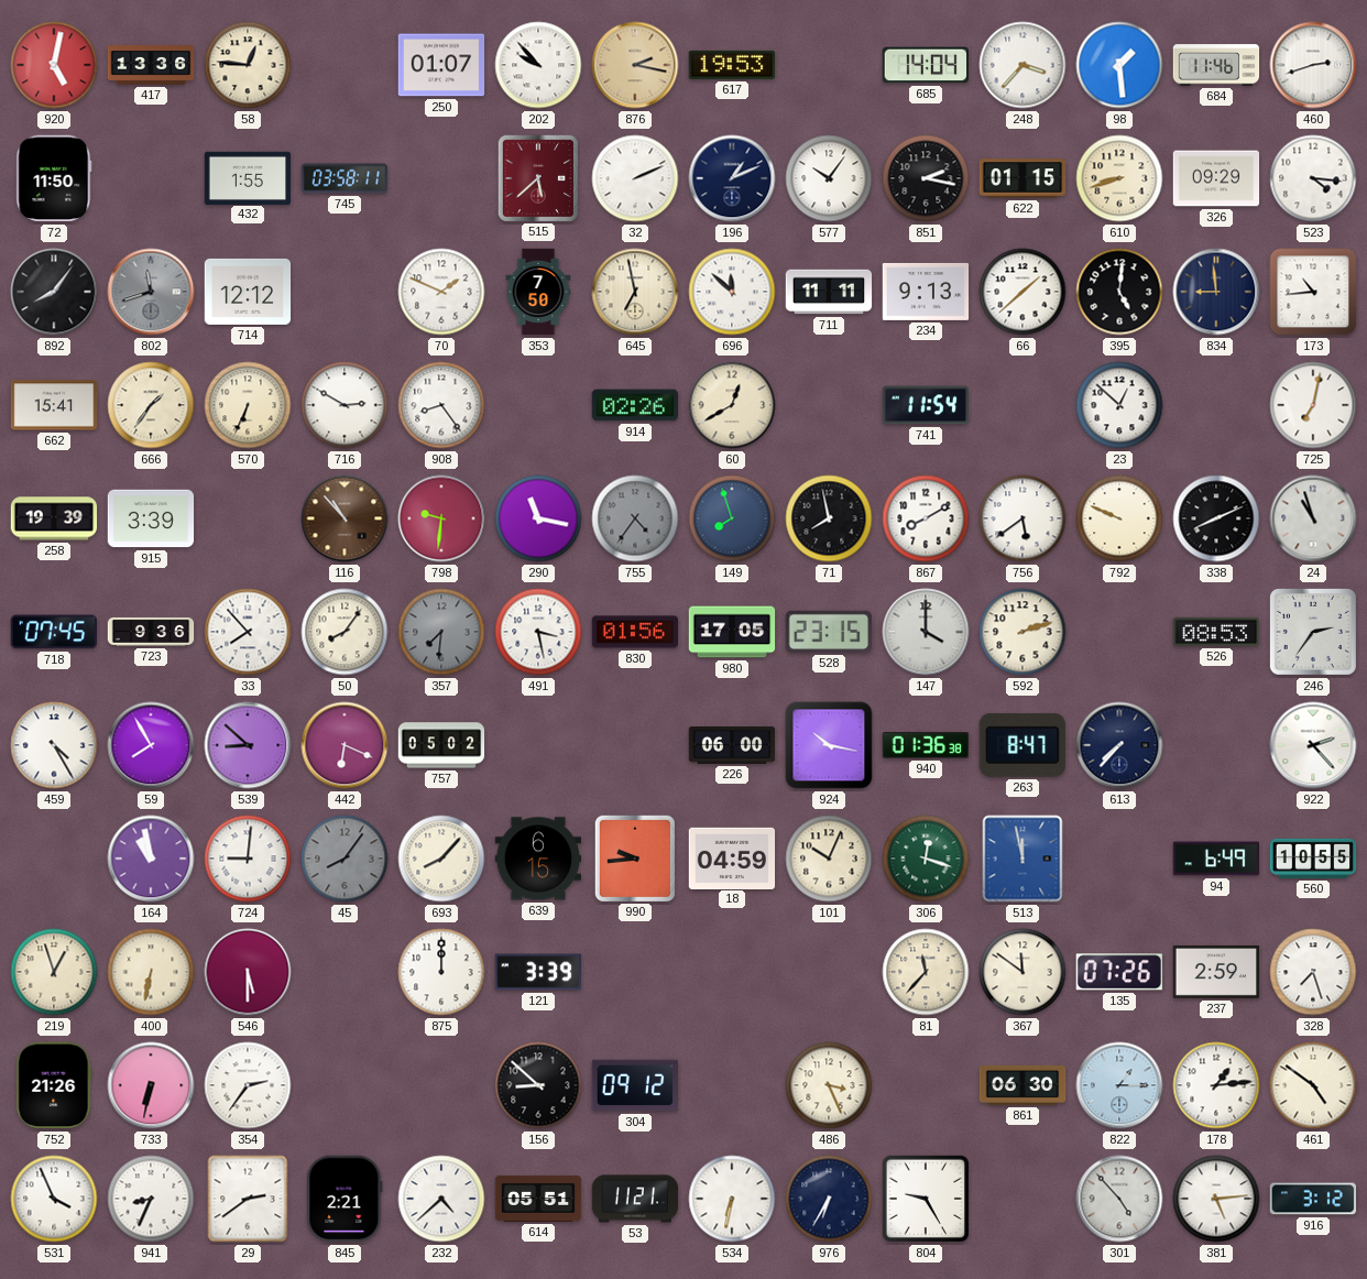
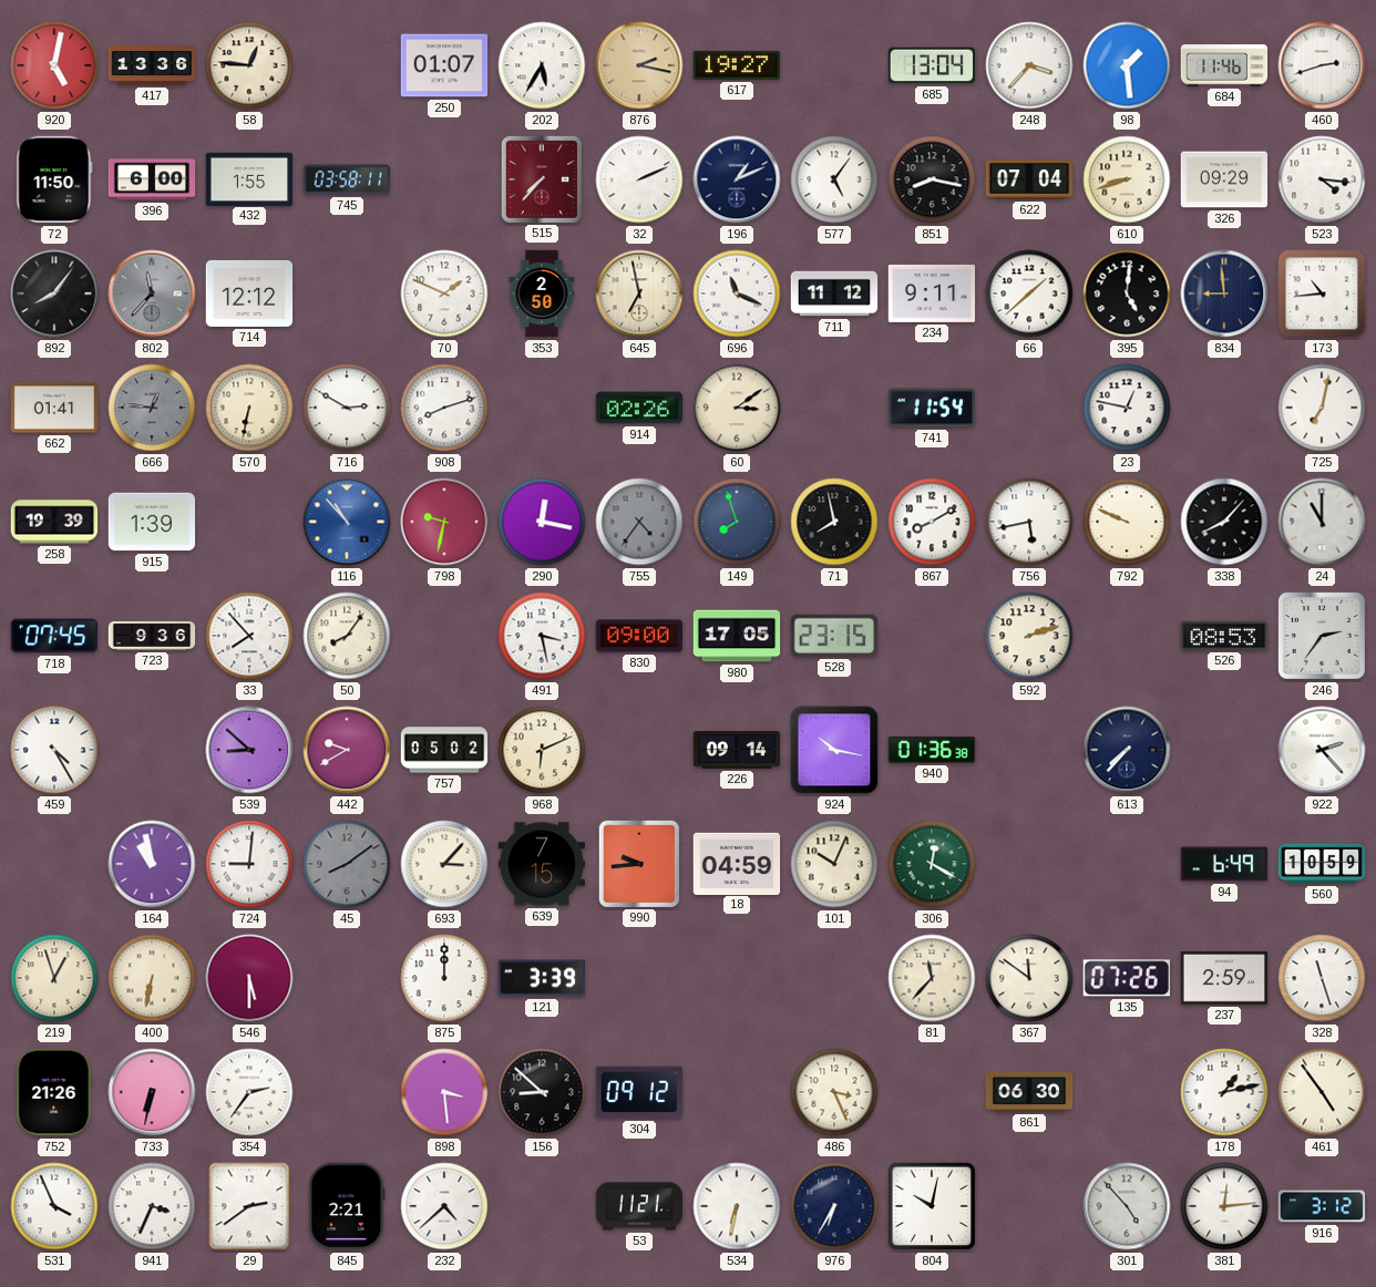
202: 9:53 -> 5:35
617: 19:53 -> 19:27
685: 14:04 -> 13:04
396: none -> 6:00
515: 5:38 -> 7:37
577: 10:06 -> 5:06
851: 2:17 -> 8:17
622: 01:15 -> 07:04
802: 11:42 -> 11:37
353: 7:50 -> 2:50
696: 11:52 -> 11:19
711: 11:11 -> 11:12
234: 9:13 -> 9:11
662: 15:41 -> 01:41
666: 1:36 -> 12:46
666 dial: cream -> grey
570: 6:34 -> 6:32
908: 8:24 -> 8:12
60: 12:40 -> 3:09
23: 12:52 -> 12:47
915: 3:39 -> 1:39
116 dial: brown -> blue
798: 9:31 -> 9:32
290: 11:17 -> 12:17
756: 5:39 -> 5:43
338: 8:11 -> 8:07
24: 10:57 -> 11:00
357: 7:31 -> none
830: 01:56 -> 09:00
147: 4:00 -> none
59: 7:55 -> none
442: 6:19 -> 9:40
968: none -> 6:11
226: 06:00 -> 09:14
263: 8:47 -> none
45: 8:06 -> 8:09
693: 8:07 -> 3:07
639: 6:15 -> 7:15
306: 12:18 -> 12:20
513: 11:58 -> none
560: 10:55 -> 10:59
328: 7:27 -> 11:27
898: none -> 3:29
822: 1:15 -> none
178: 1:14 -> 1:13
461: 4:51 -> 4:54
941: 8:34 -> 3:34
614: 05:51 -> none
804: 9:25 -> 10:02
381: 5:14 -> 12:14
